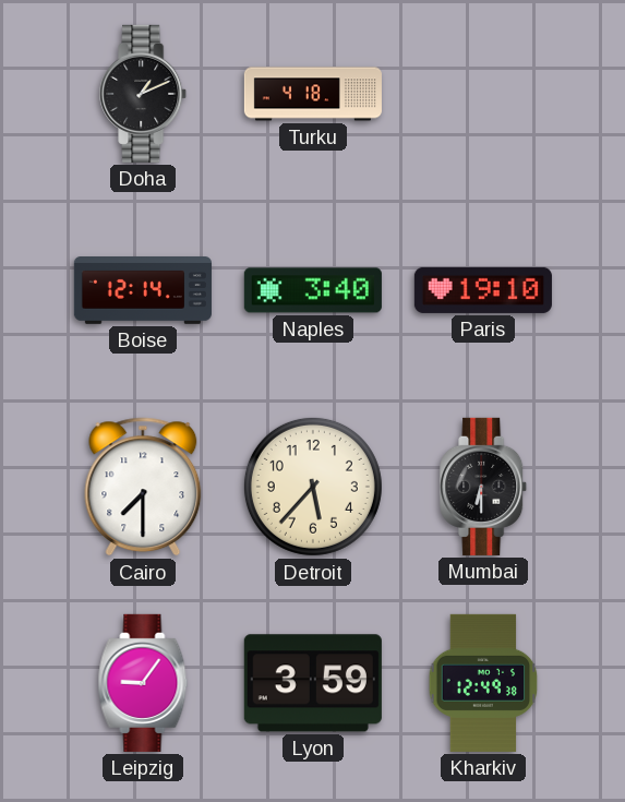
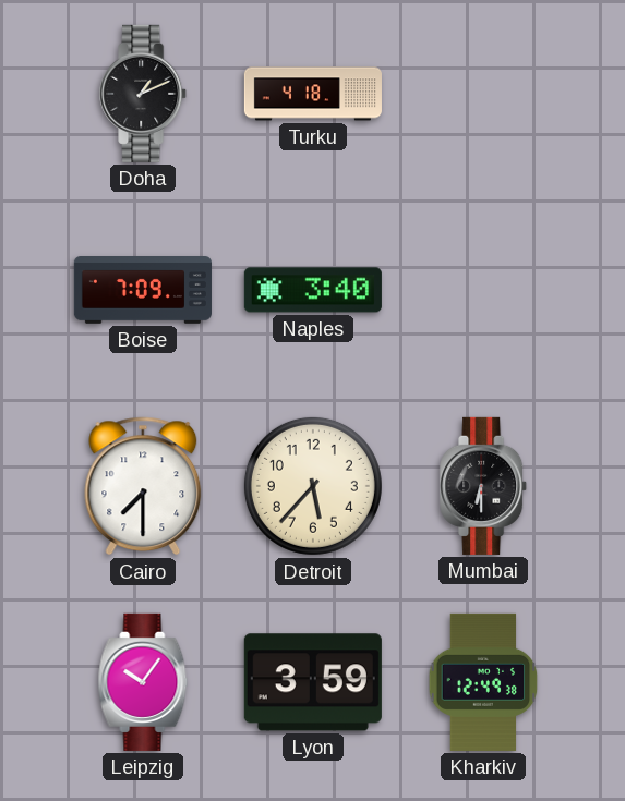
Boise: 12:14 -> 7:09
Paris: 19:10 -> none
Leipzig: 9:06 -> 10:06
